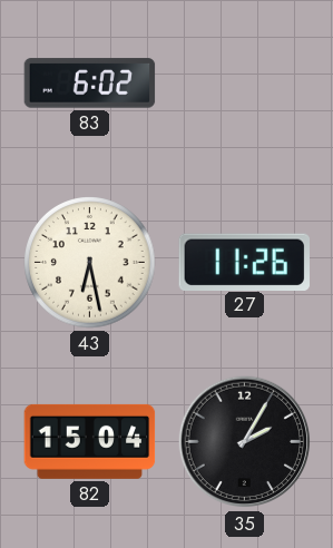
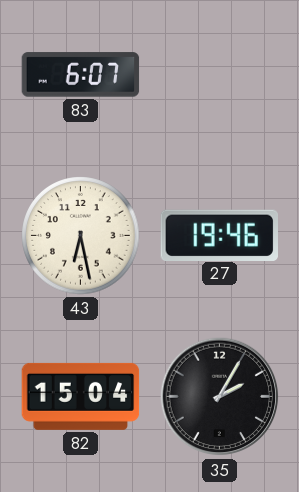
83: 6:02 -> 6:07
27: 11:26 -> 19:46
